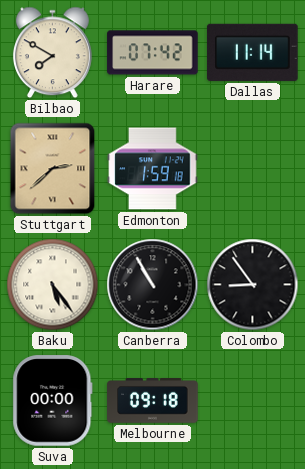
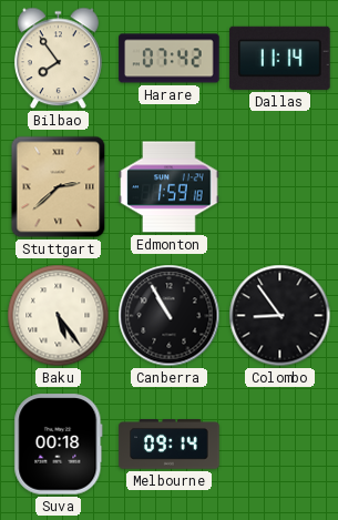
Bilbao: 7:50 -> 7:54
Suva: 00:00 -> 00:18
Melbourne: 09:18 -> 09:14
